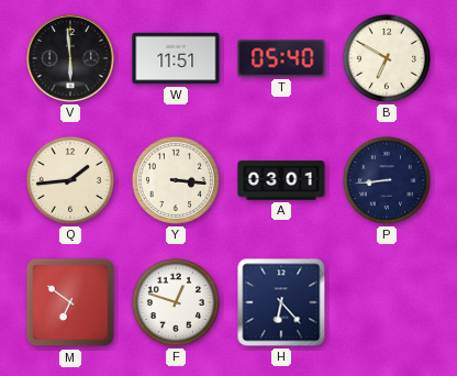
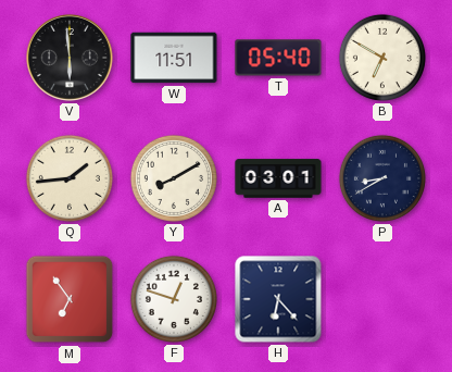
Y: 3:16 -> 8:10
P: 8:44 -> 8:40
M: 6:51 -> 6:54
